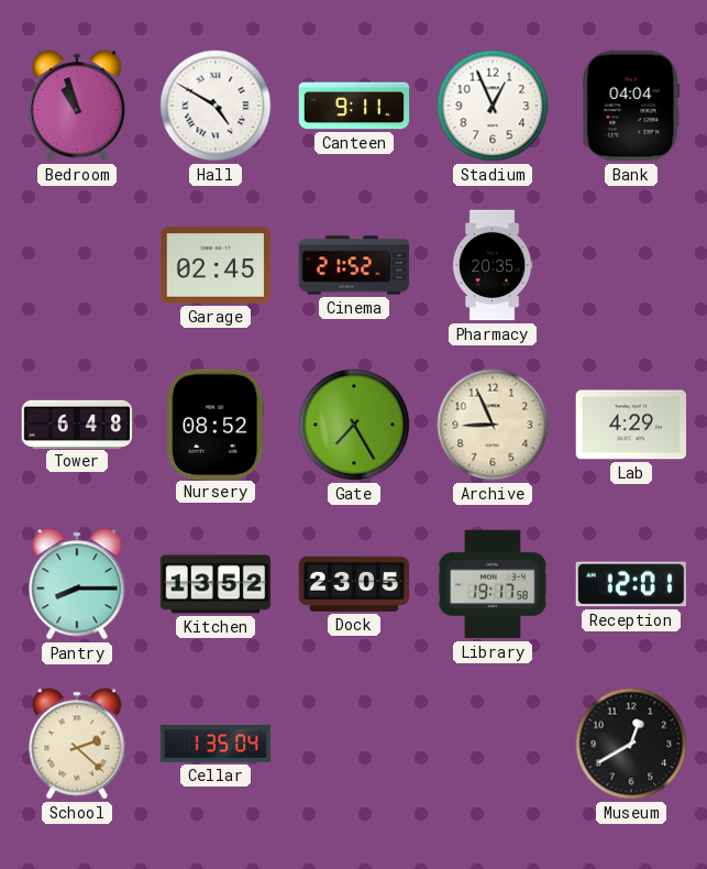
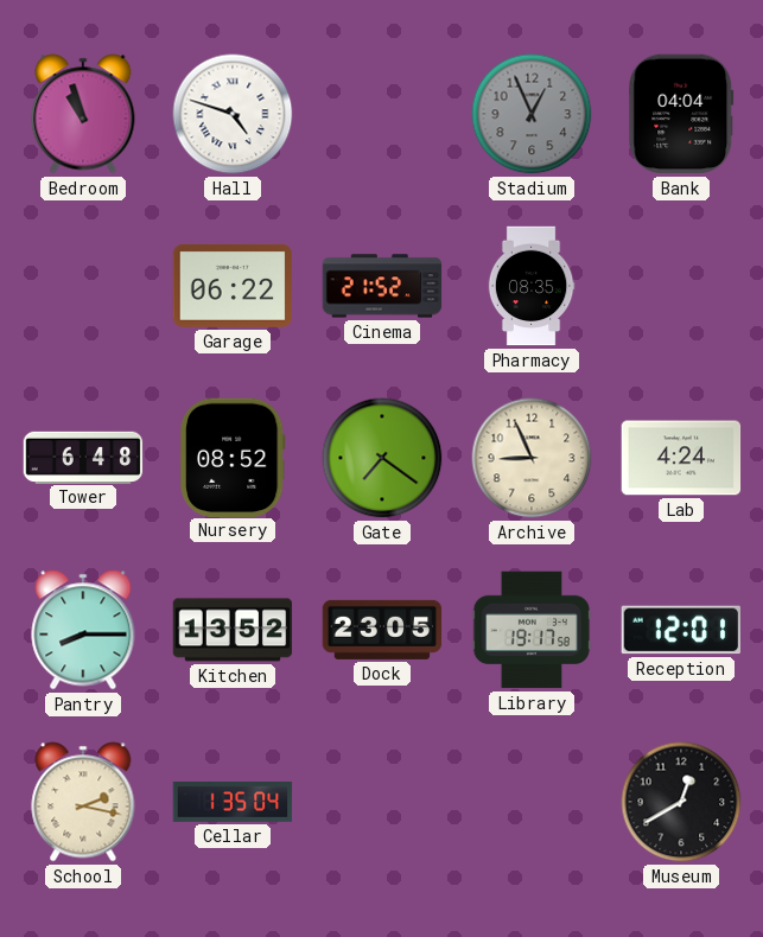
Hall: 4:50 -> 4:48
Canteen: 9:11 -> none
Stadium dial: white -> grey
Garage: 02:45 -> 06:22
Pharmacy: 20:35 -> 08:35
Gate: 7:25 -> 7:21
Lab: 4:29 -> 4:24
School: 2:22 -> 2:17
